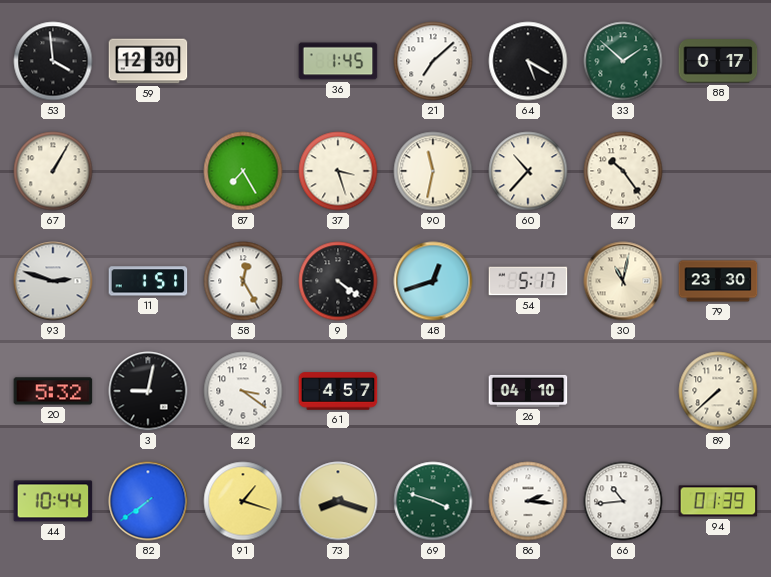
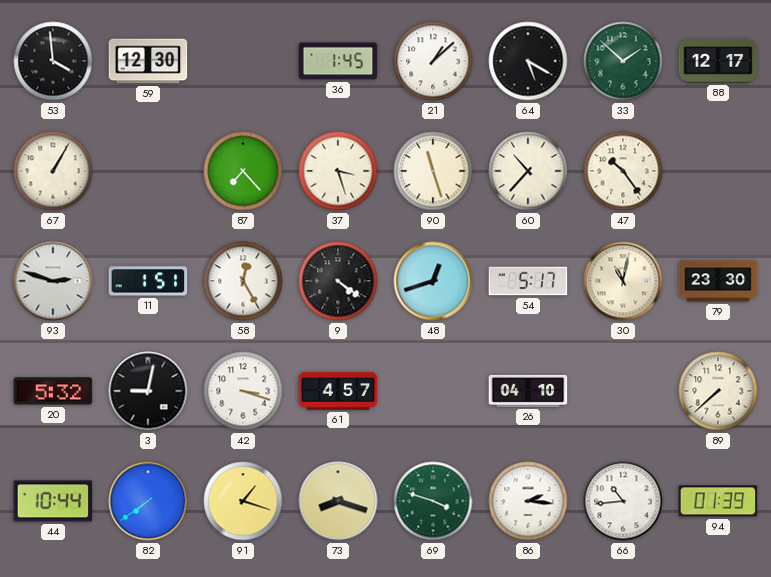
21: 7:08 -> 1:08
88: 0:17 -> 12:17
87: 7:25 -> 7:23
90: 11:32 -> 11:27
42: 3:21 -> 3:18
